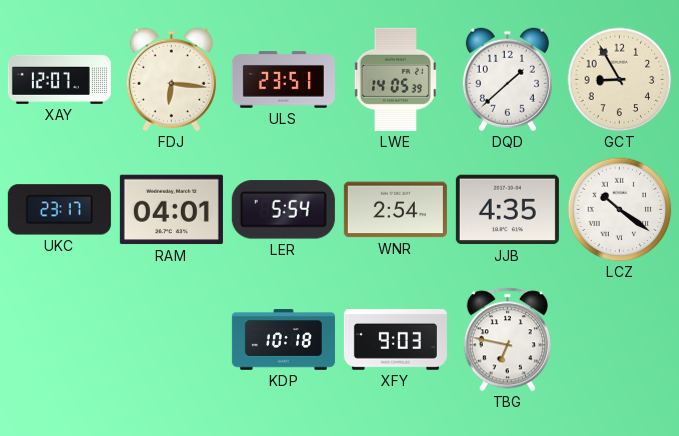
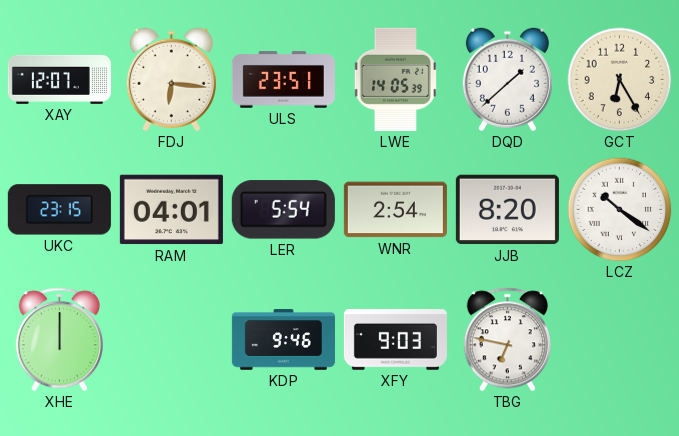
GCT: 8:55 -> 6:25
UKC: 23:17 -> 23:15
JJB: 4:35 -> 8:20
XHE: none -> 12:00
KDP: 10:18 -> 9:46
